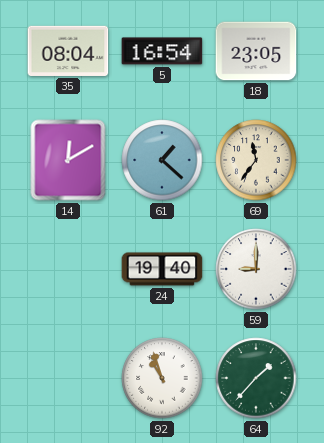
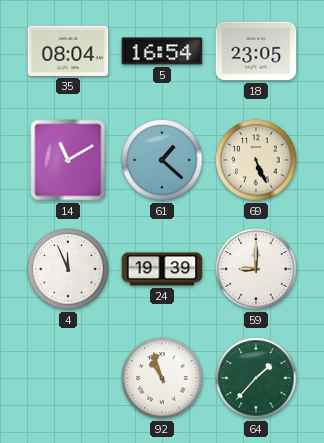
14: 12:10 -> 11:10
69: 11:36 -> 5:26
4: none -> 11:56
24: 19:40 -> 19:39
